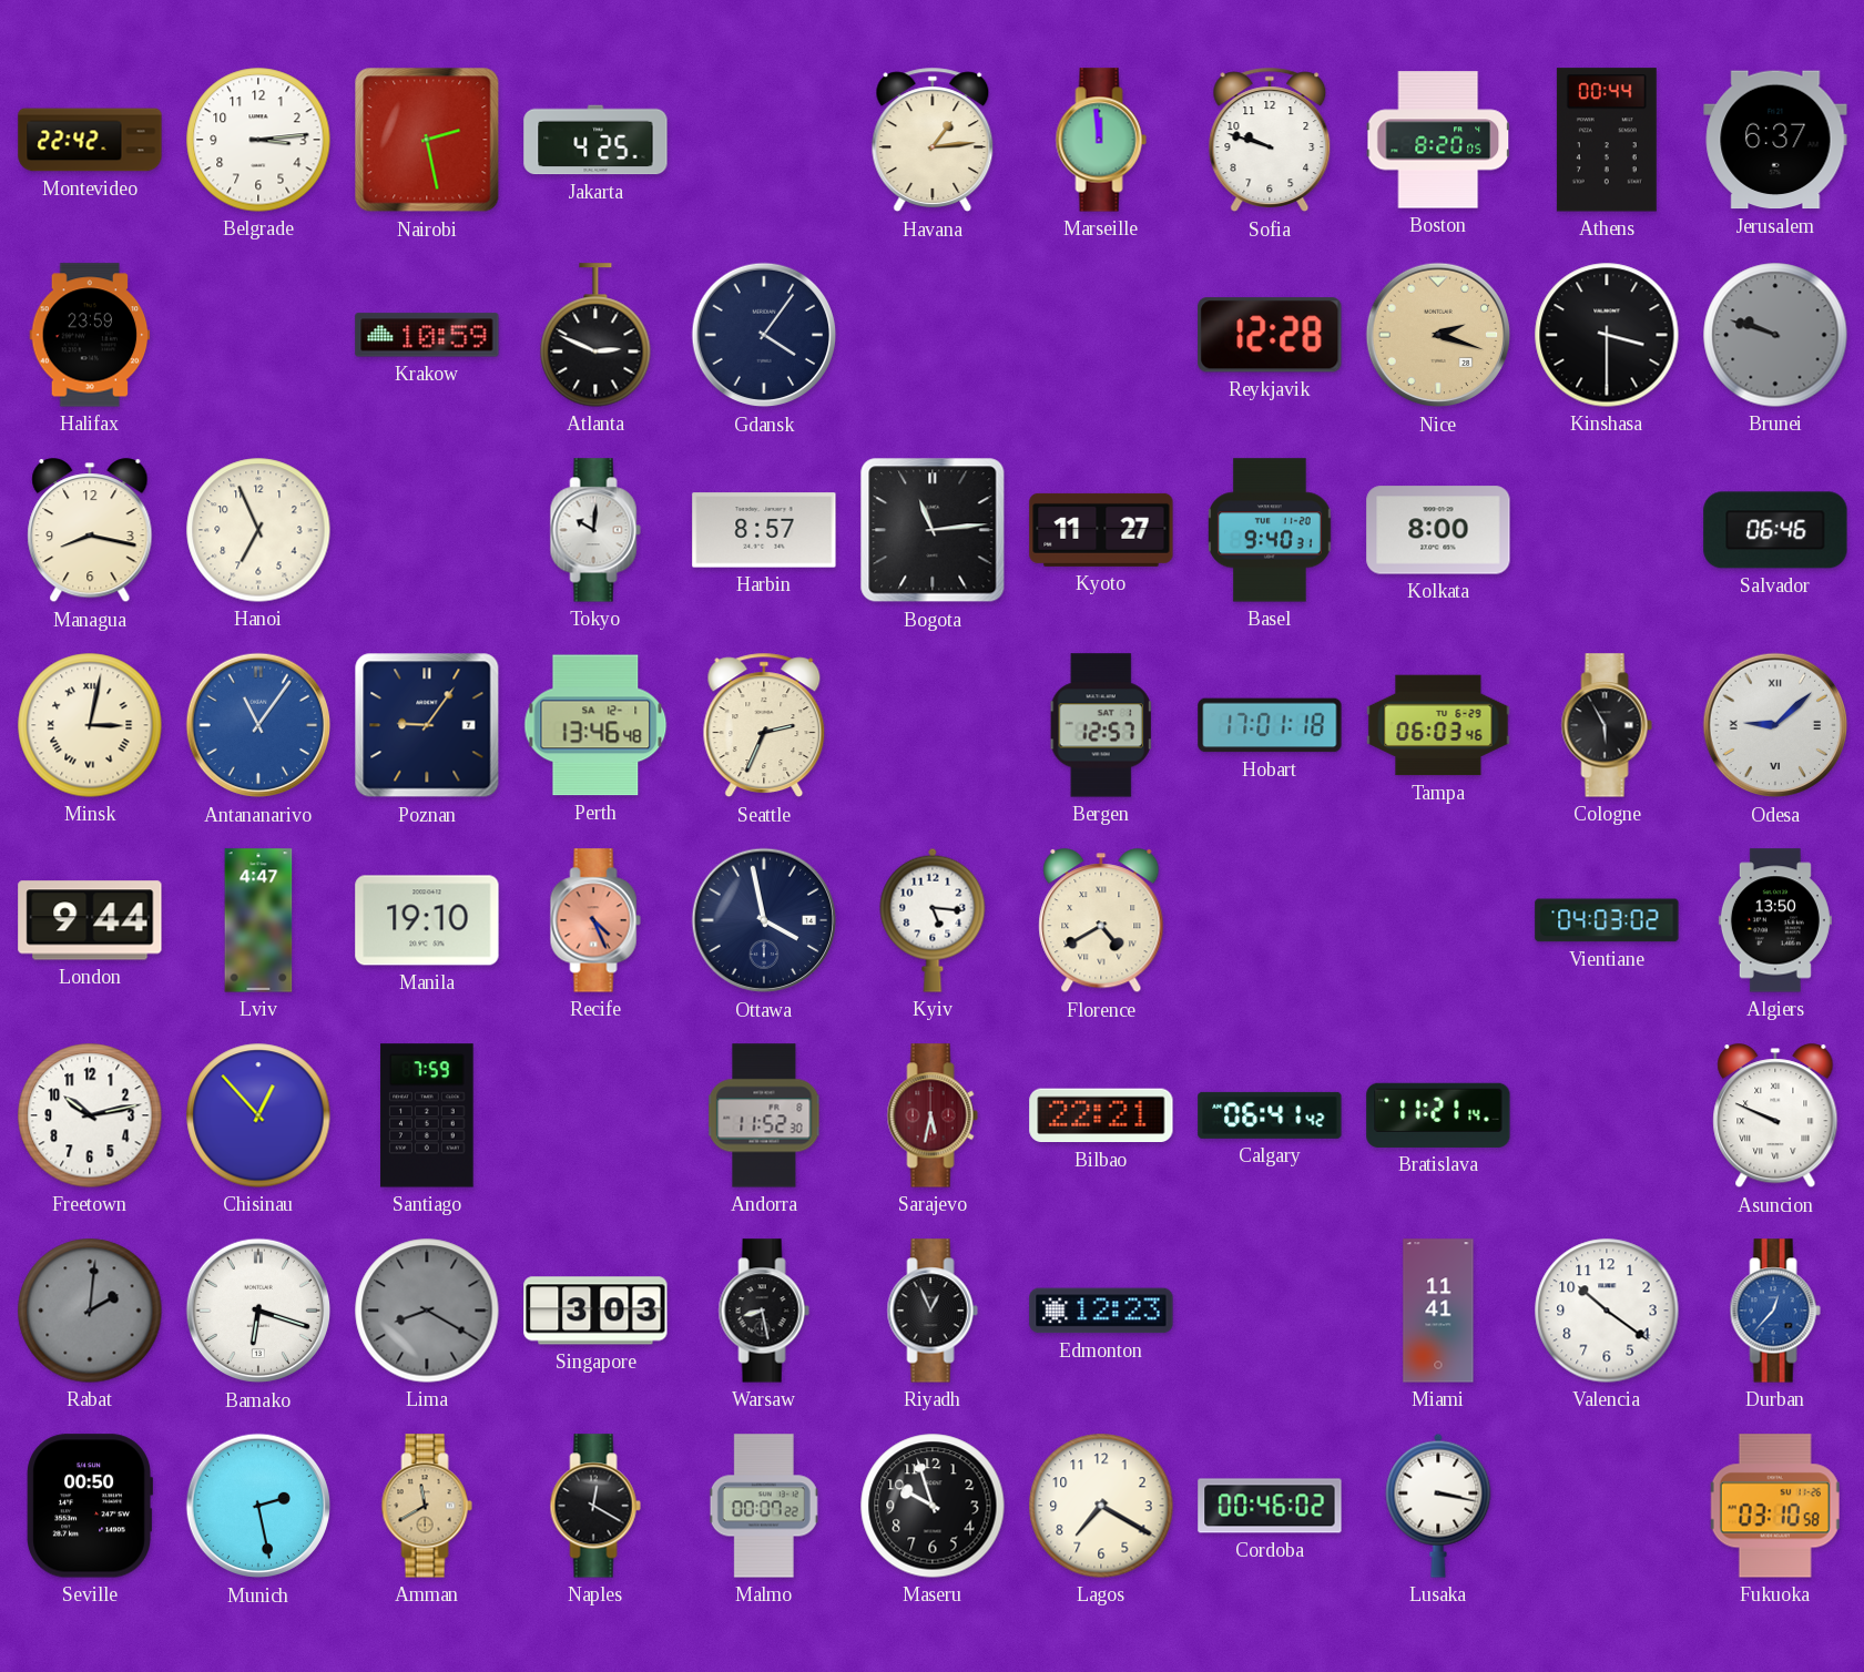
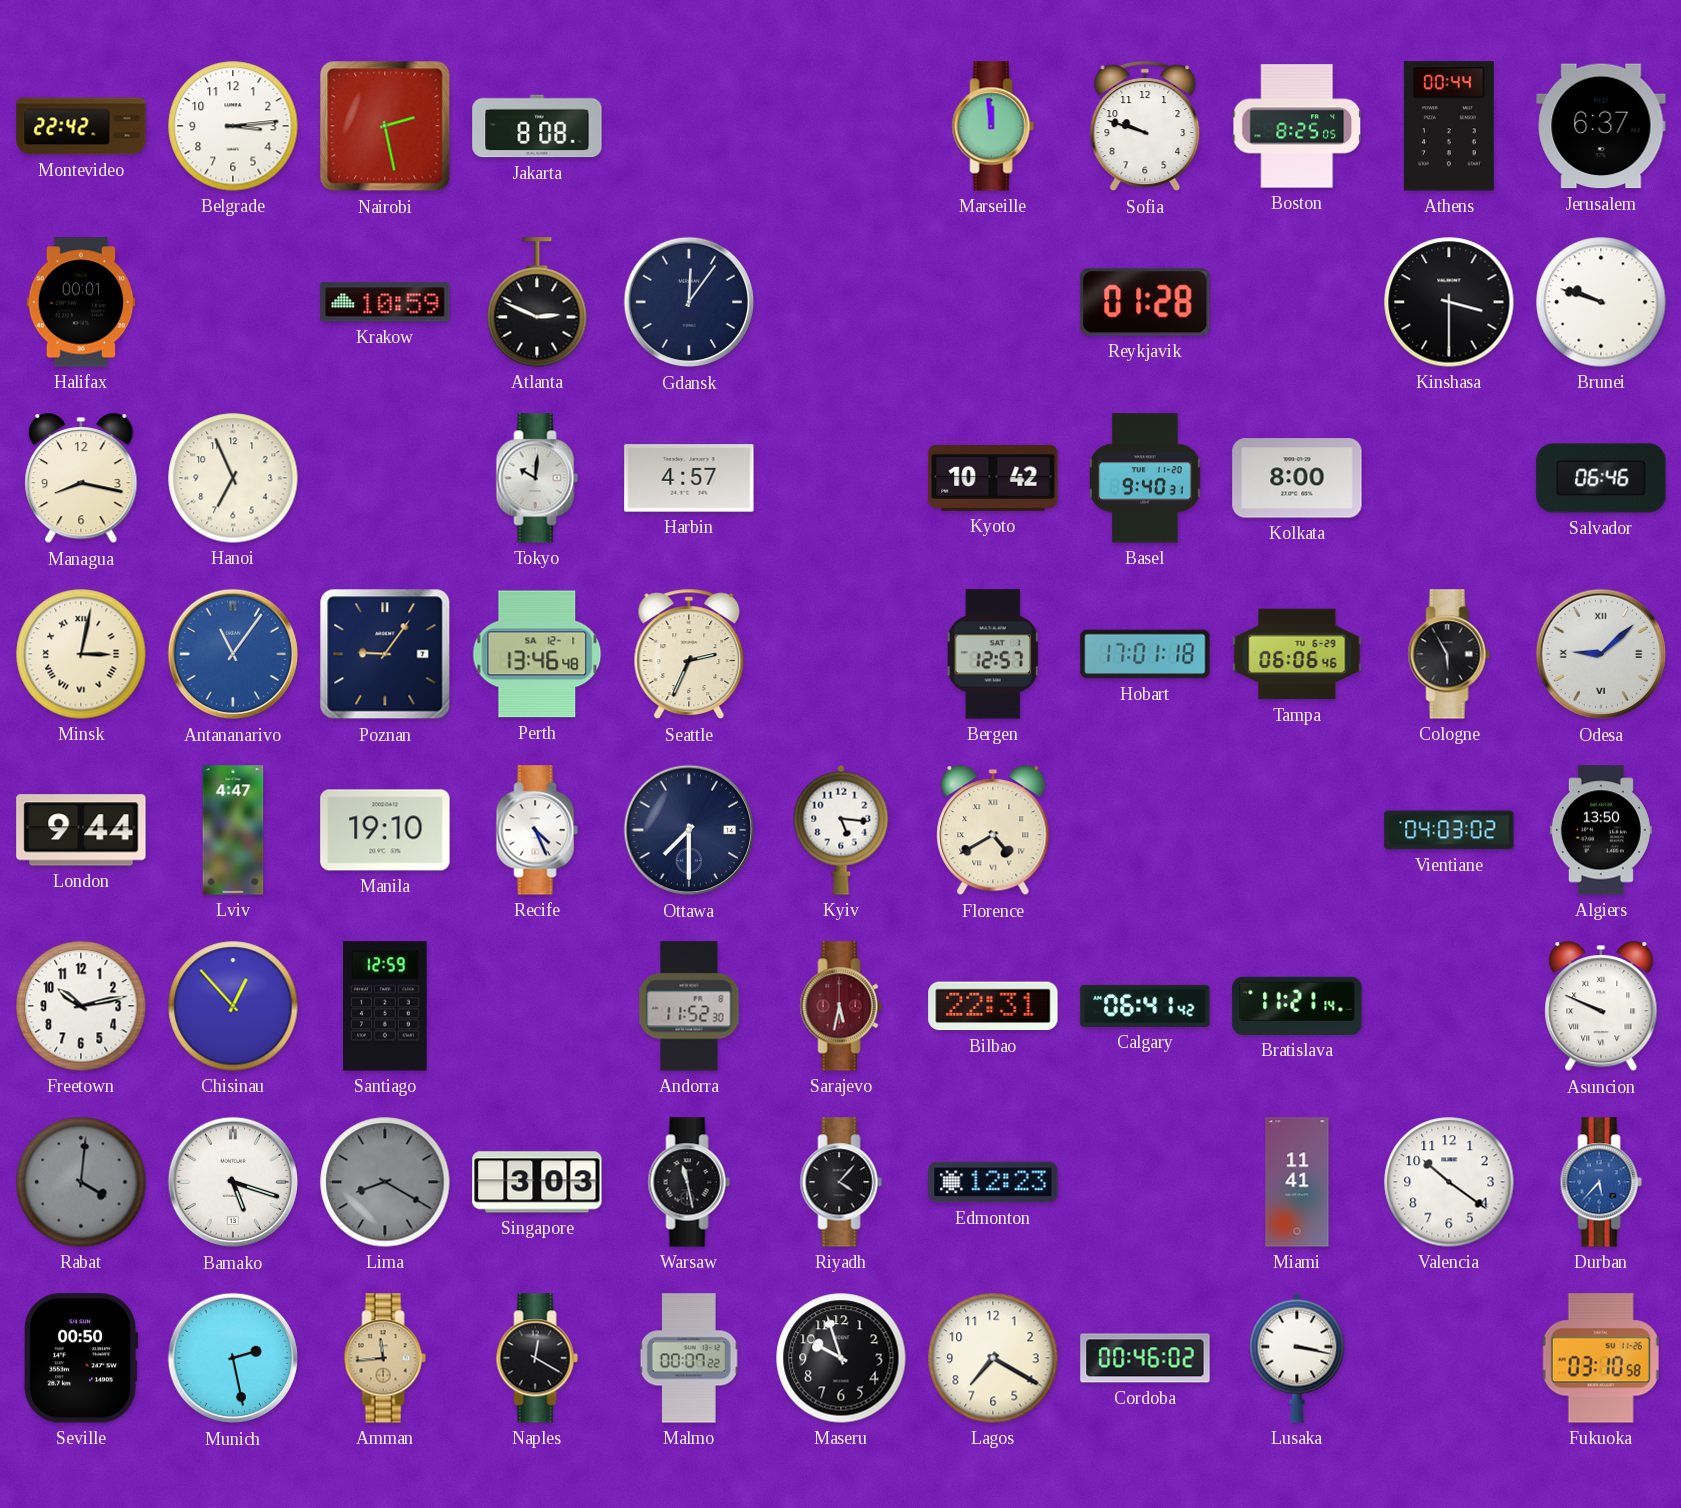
Jakarta: 4:25 -> 8:08
Havana: 1:14 -> none
Boston: 8:20 -> 8:25
Halifax: 23:59 -> 00:01
Gdansk: 4:06 -> 12:06
Reykjavik: 12:28 -> 01:28
Nice: 2:18 -> none
Brunei dial: grey -> white
Harbin: 8:57 -> 4:57
Bogota: 11:14 -> none
Kyoto: 11:27 -> 10:42
Tampa: 06:03 -> 06:06
Recife dial: salmon -> white
Ottawa: 3:58 -> 7:30
Santiago: 7:59 -> 12:59
Bilbao: 22:21 -> 22:31
Rabat: 2:01 -> 4:01
Bamako: 6:18 -> 5:18
Warsaw: 8:28 -> 11:28
Riyadh: 12:56 -> 4:07
Durban: 12:37 -> 5:37
Amman: 11:40 -> 11:44
